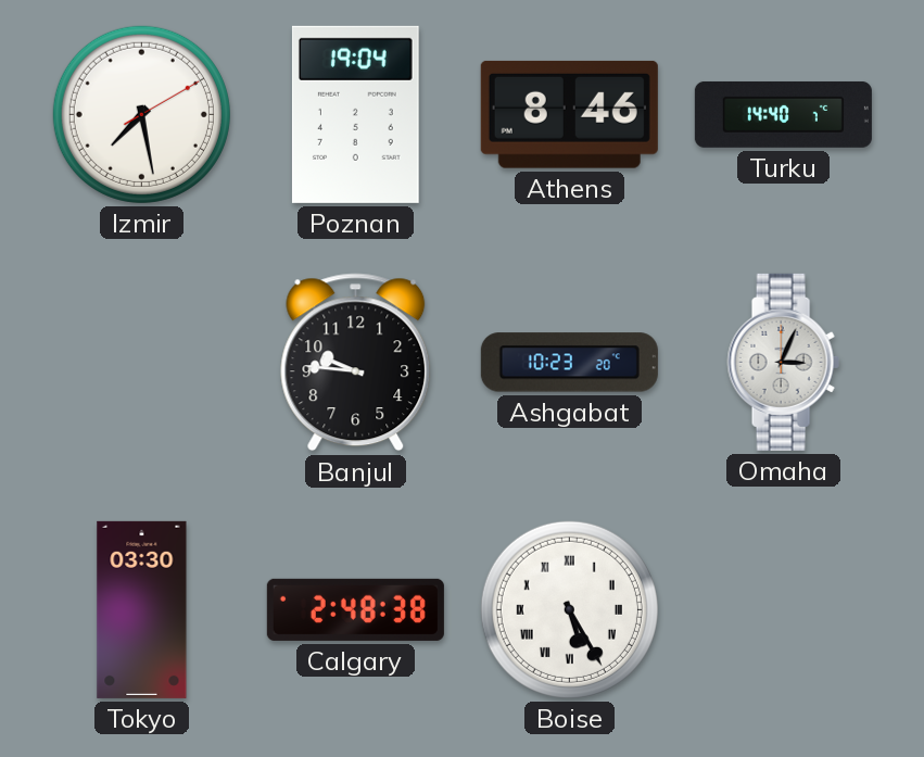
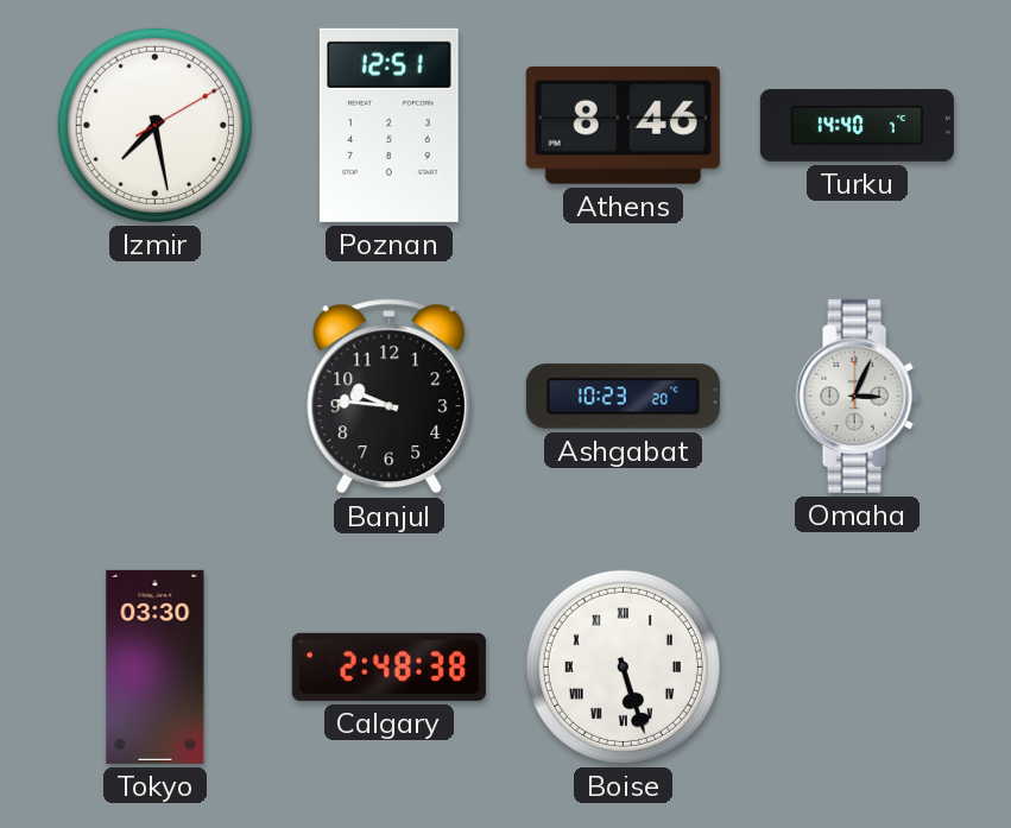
Poznan: 19:04 -> 12:51
Boise: 5:25 -> 5:27
